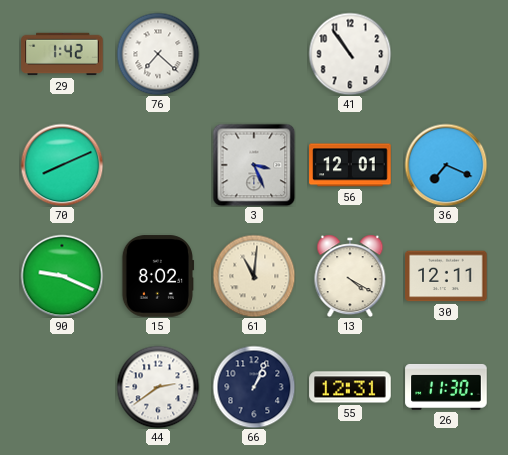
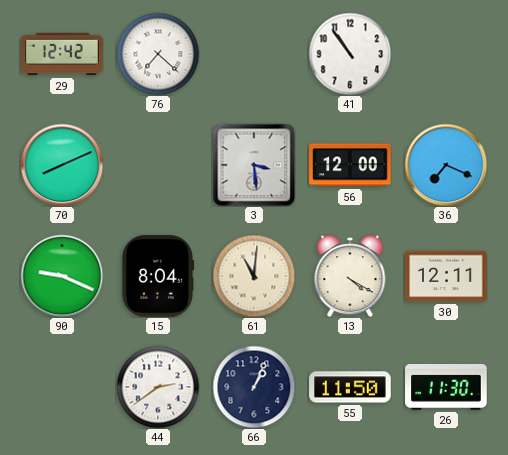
29: 1:42 -> 12:42
3: 3:26 -> 3:29
56: 12:01 -> 12:00
15: 8:02 -> 8:04
55: 12:31 -> 11:50
